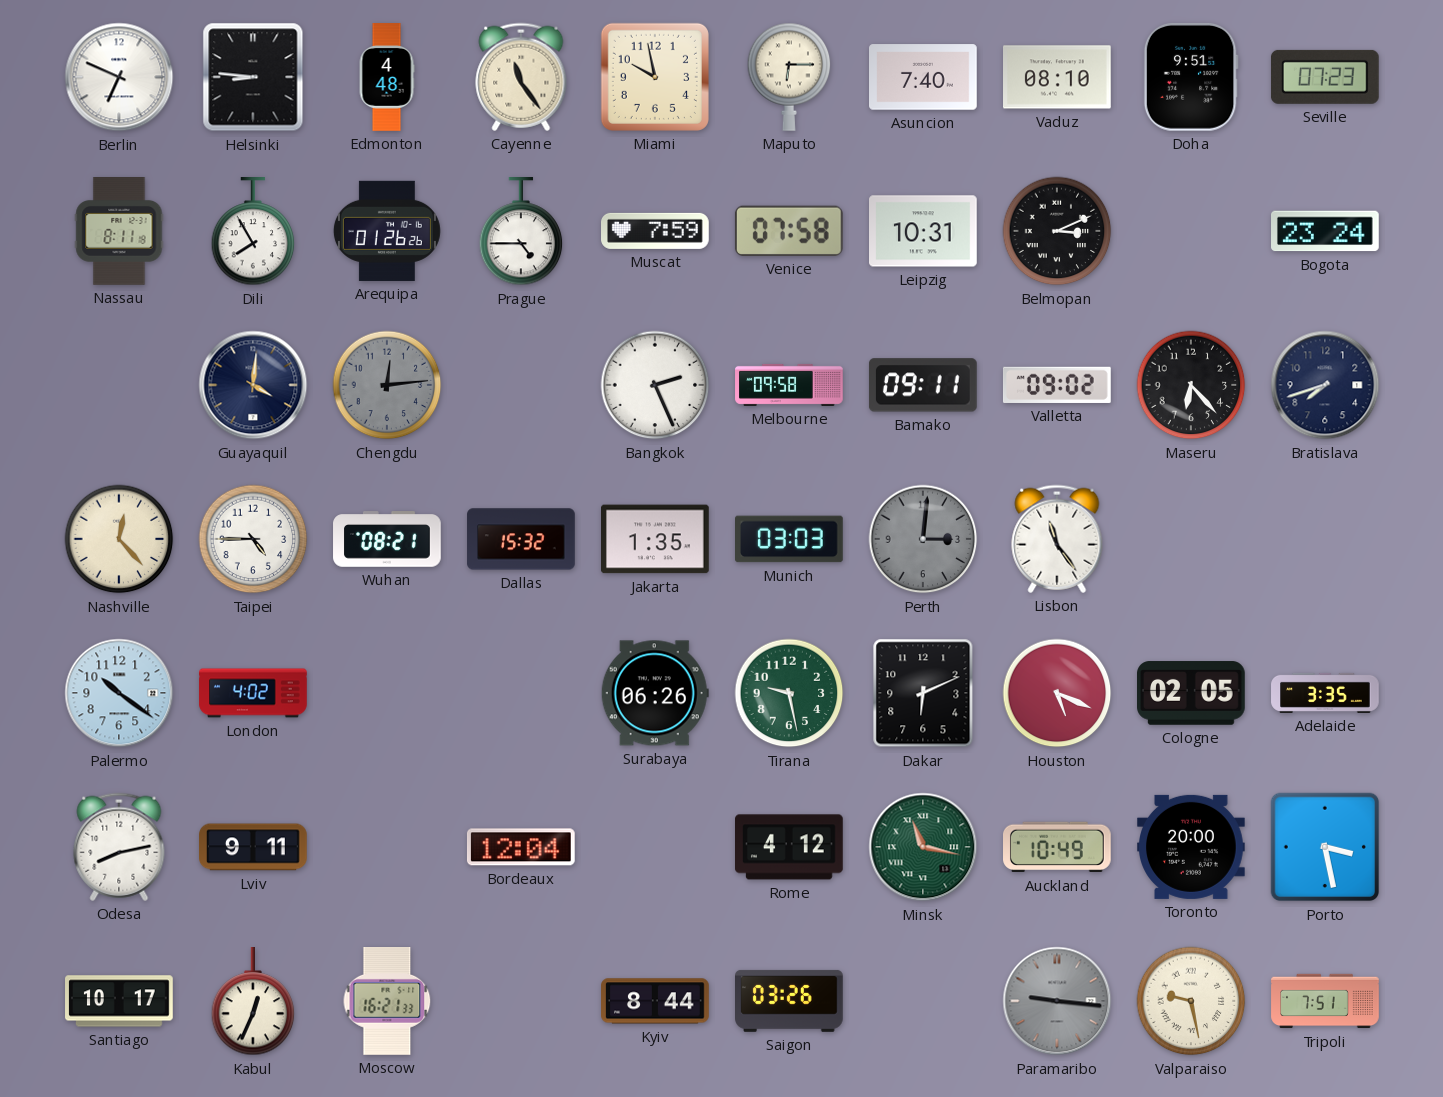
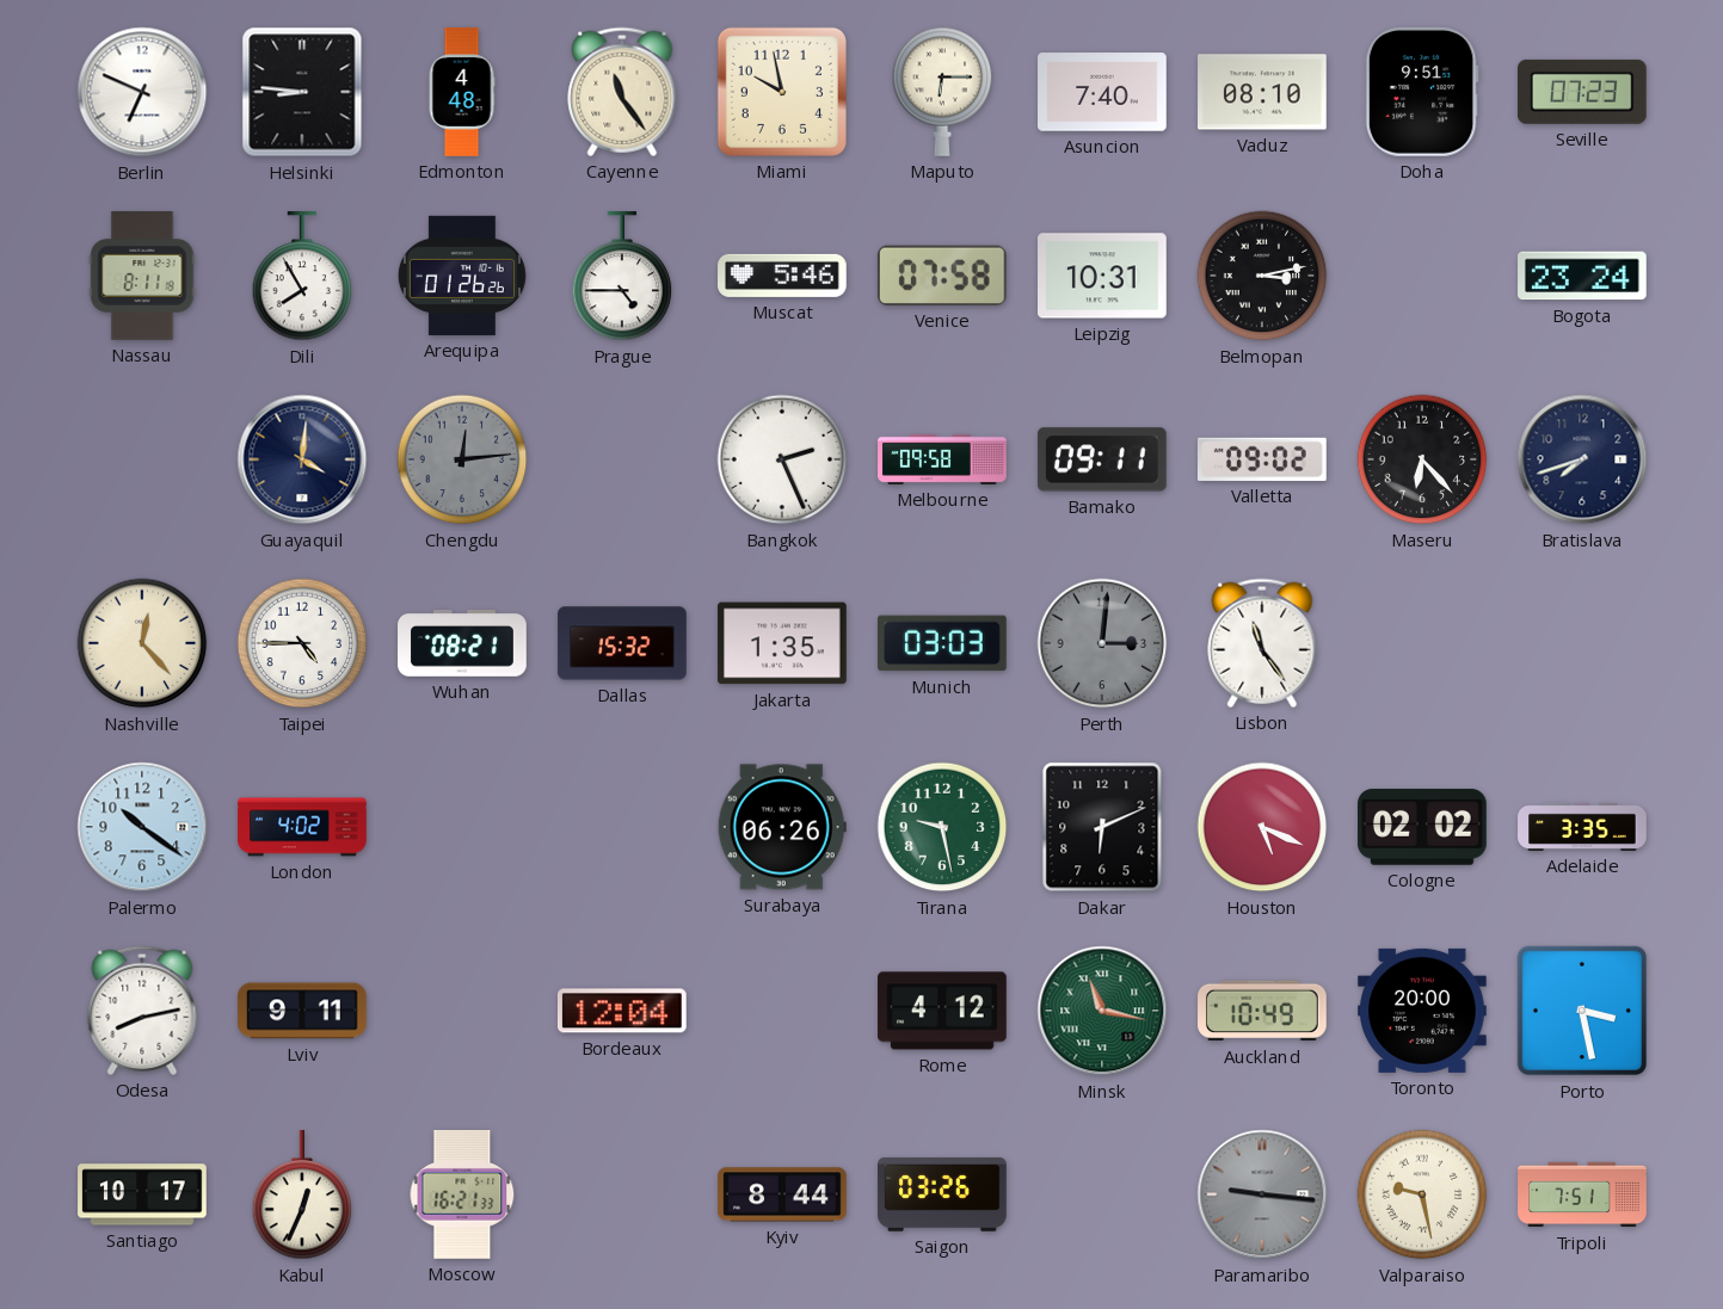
Muscat: 7:59 -> 5:46
Belmopan: 3:11 -> 3:13
Cologne: 02:05 -> 02:02
